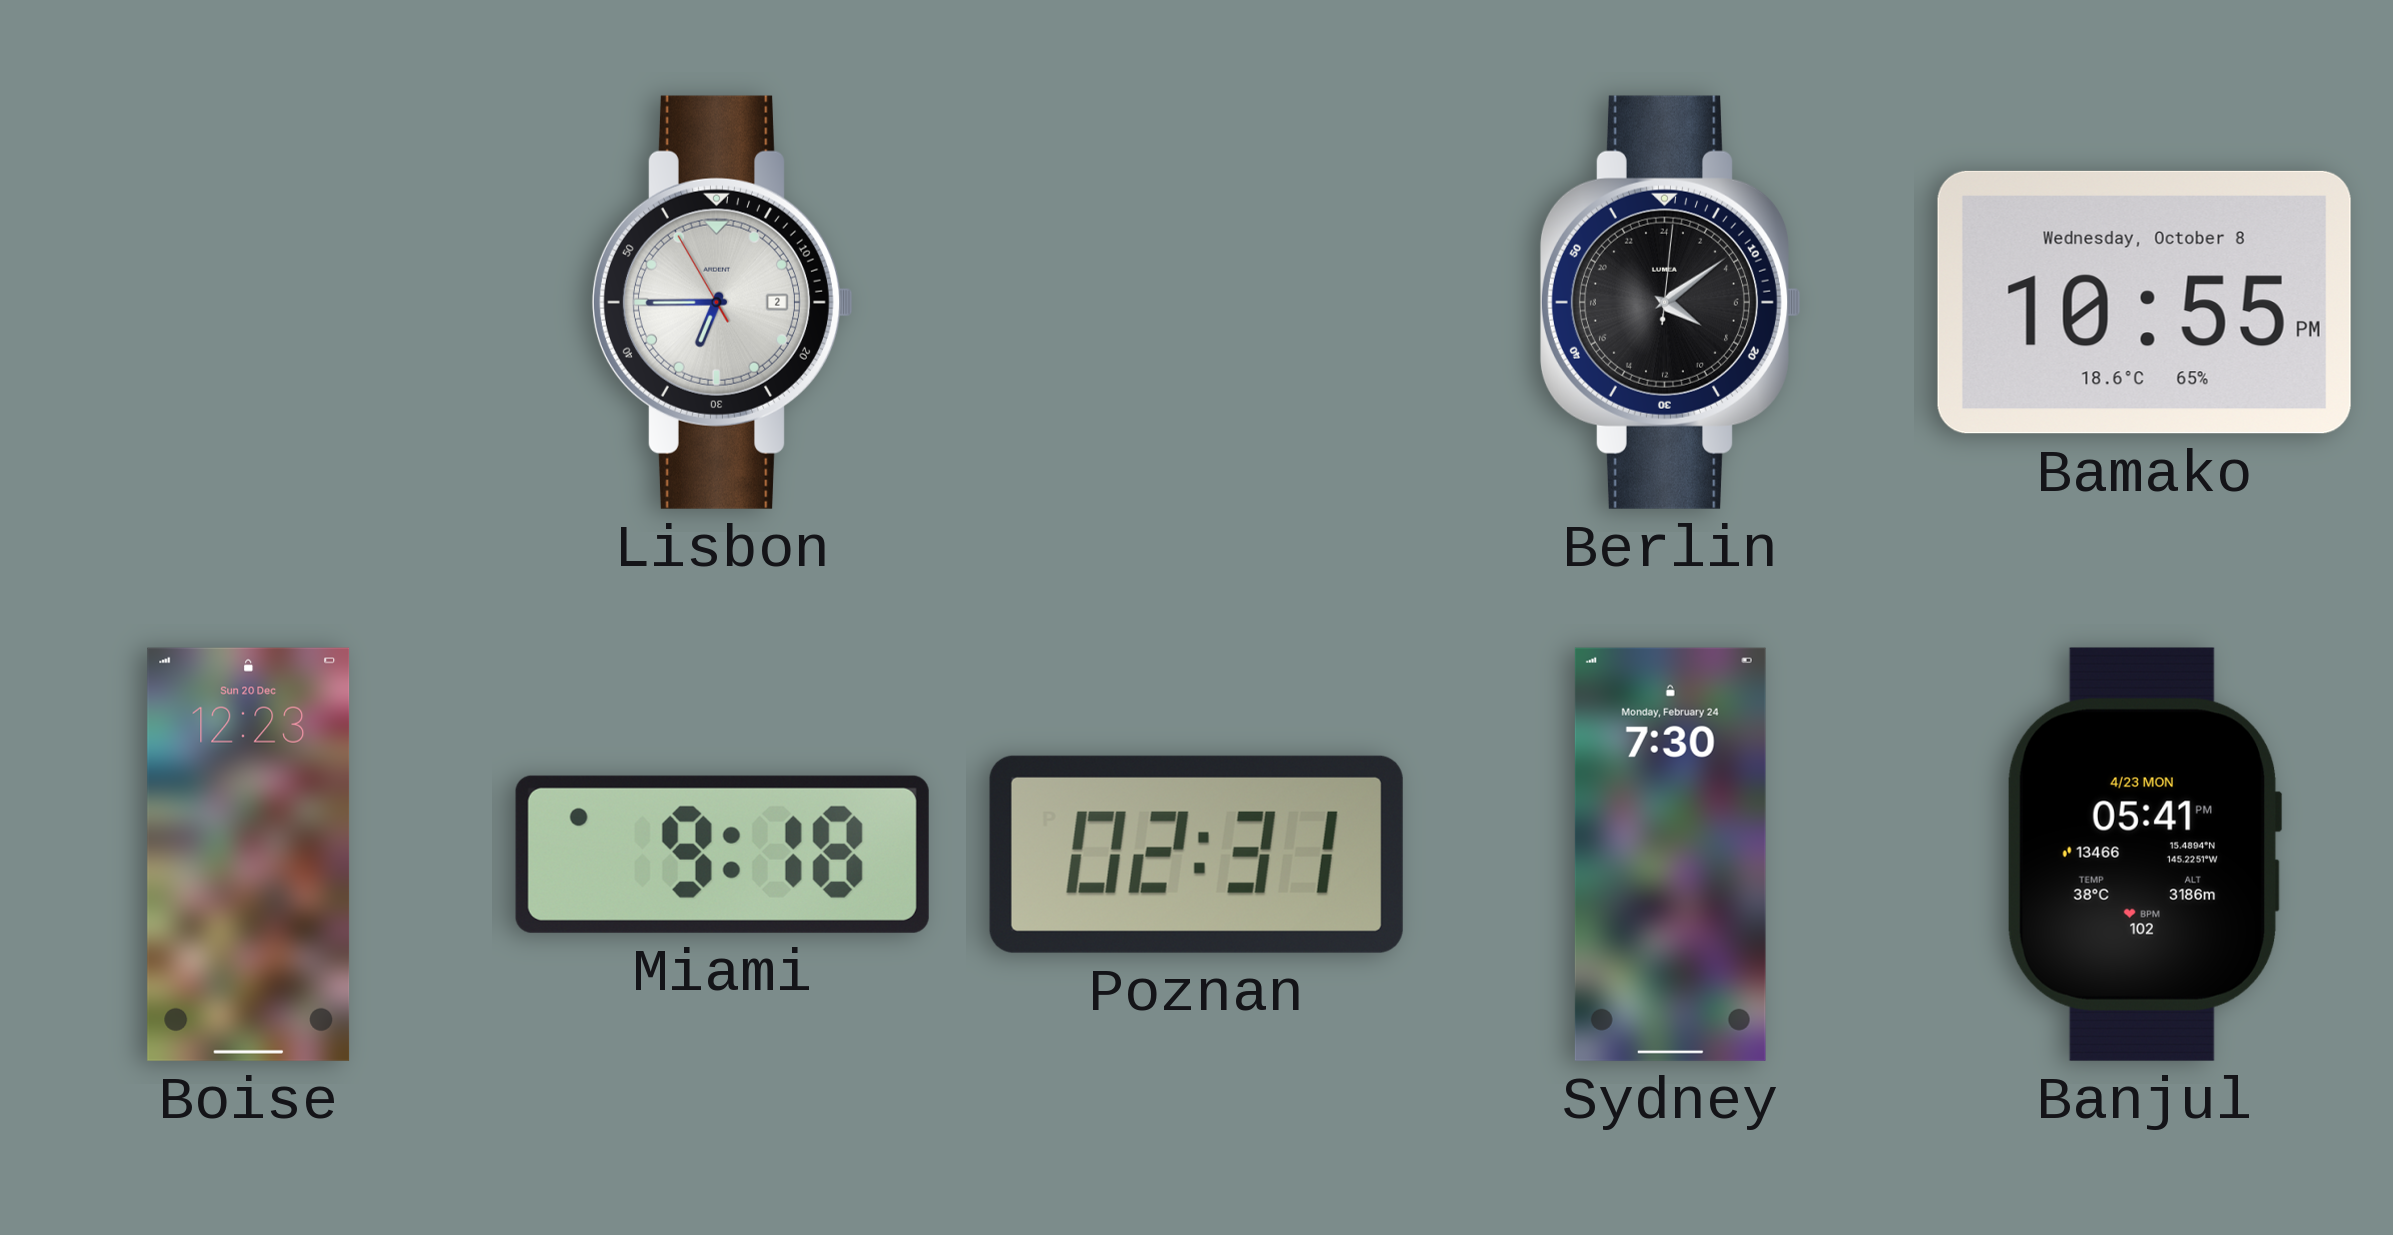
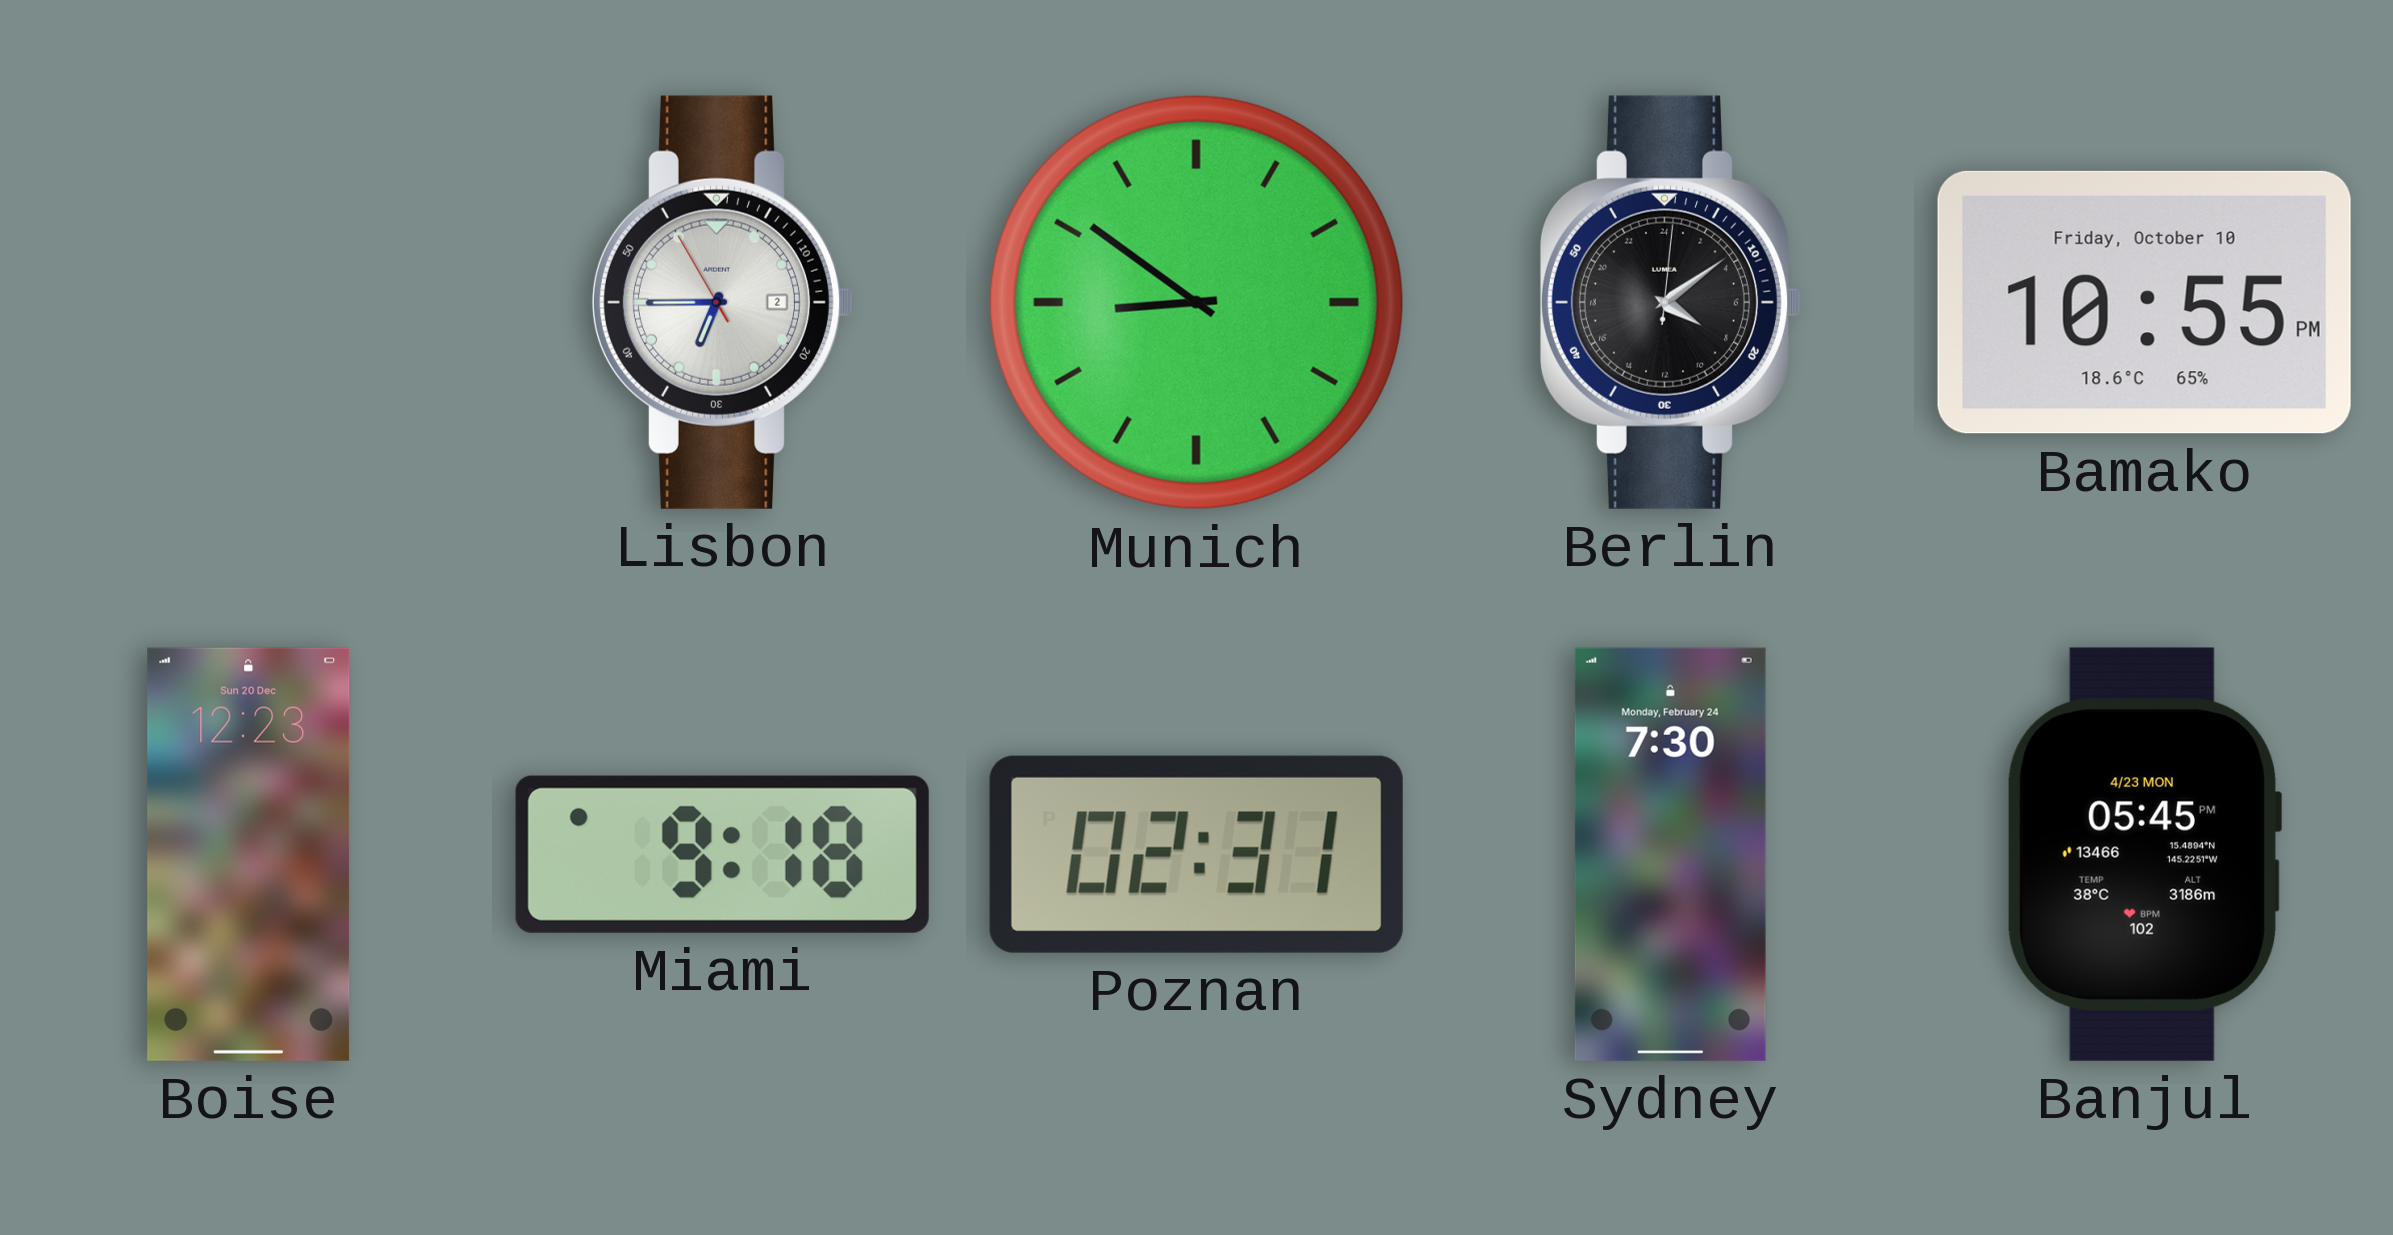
Munich: none -> 8:51
Bamako date: Wednesday, October 8 -> Friday, October 10
Banjul: 05:41 -> 05:45
